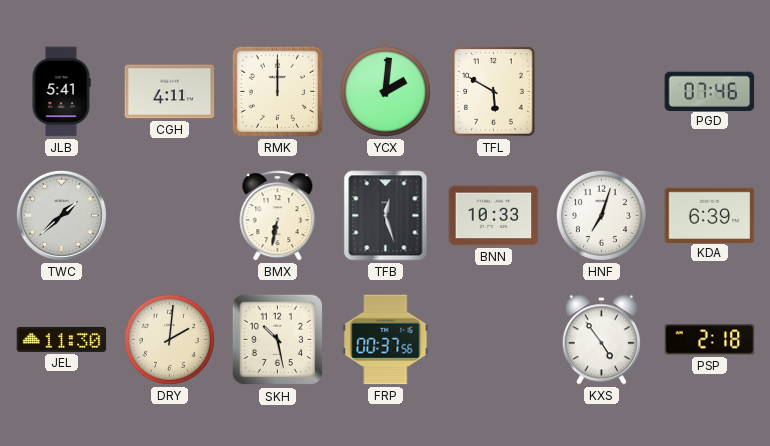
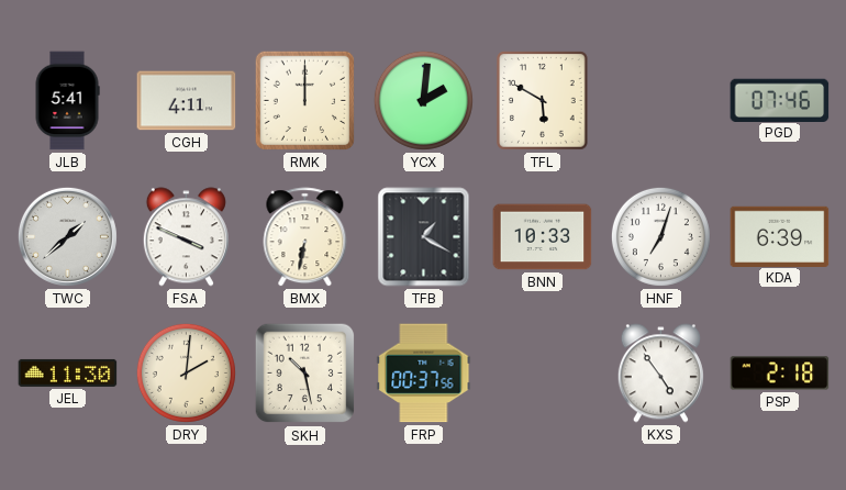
FSA: none -> 3:49
TFB: 12:27 -> 1:20
